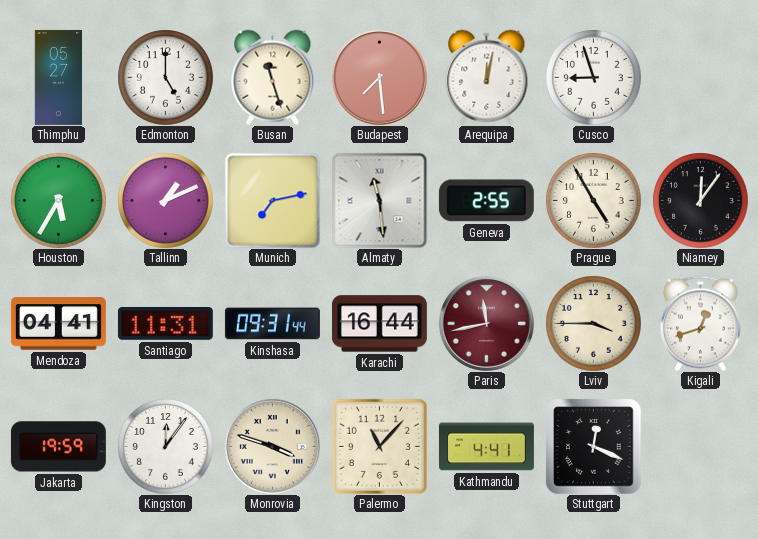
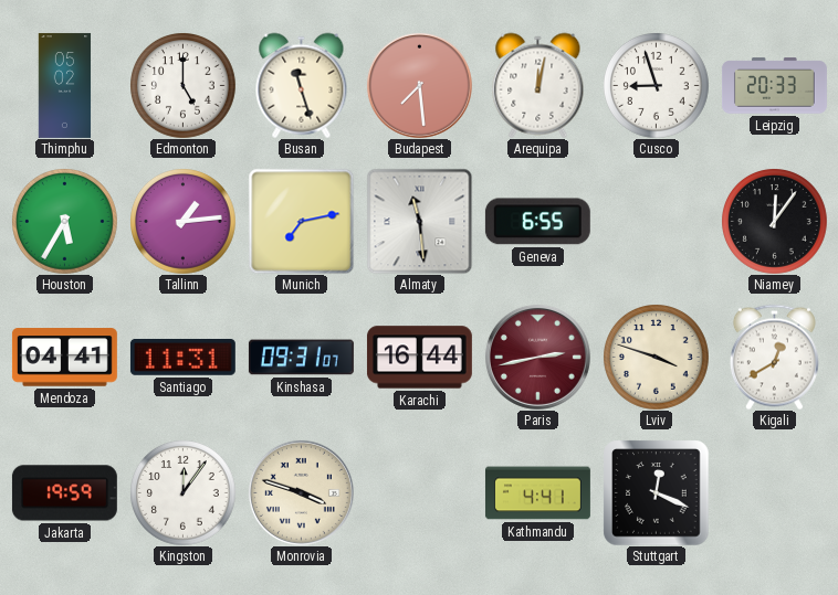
Thimphu: 05:27 -> 05:02
Leipzig: none -> 20:33
Tallinn: 1:11 -> 1:14
Geneva: 2:55 -> 6:55
Prague: 4:55 -> none
Kinshasa: 09:31:44 -> 09:31:07
Paris: 11:43 -> 2:43
Lviv: 3:45 -> 3:48
Kigali: 12:42 -> 12:40
Palermo: 11:07 -> none
